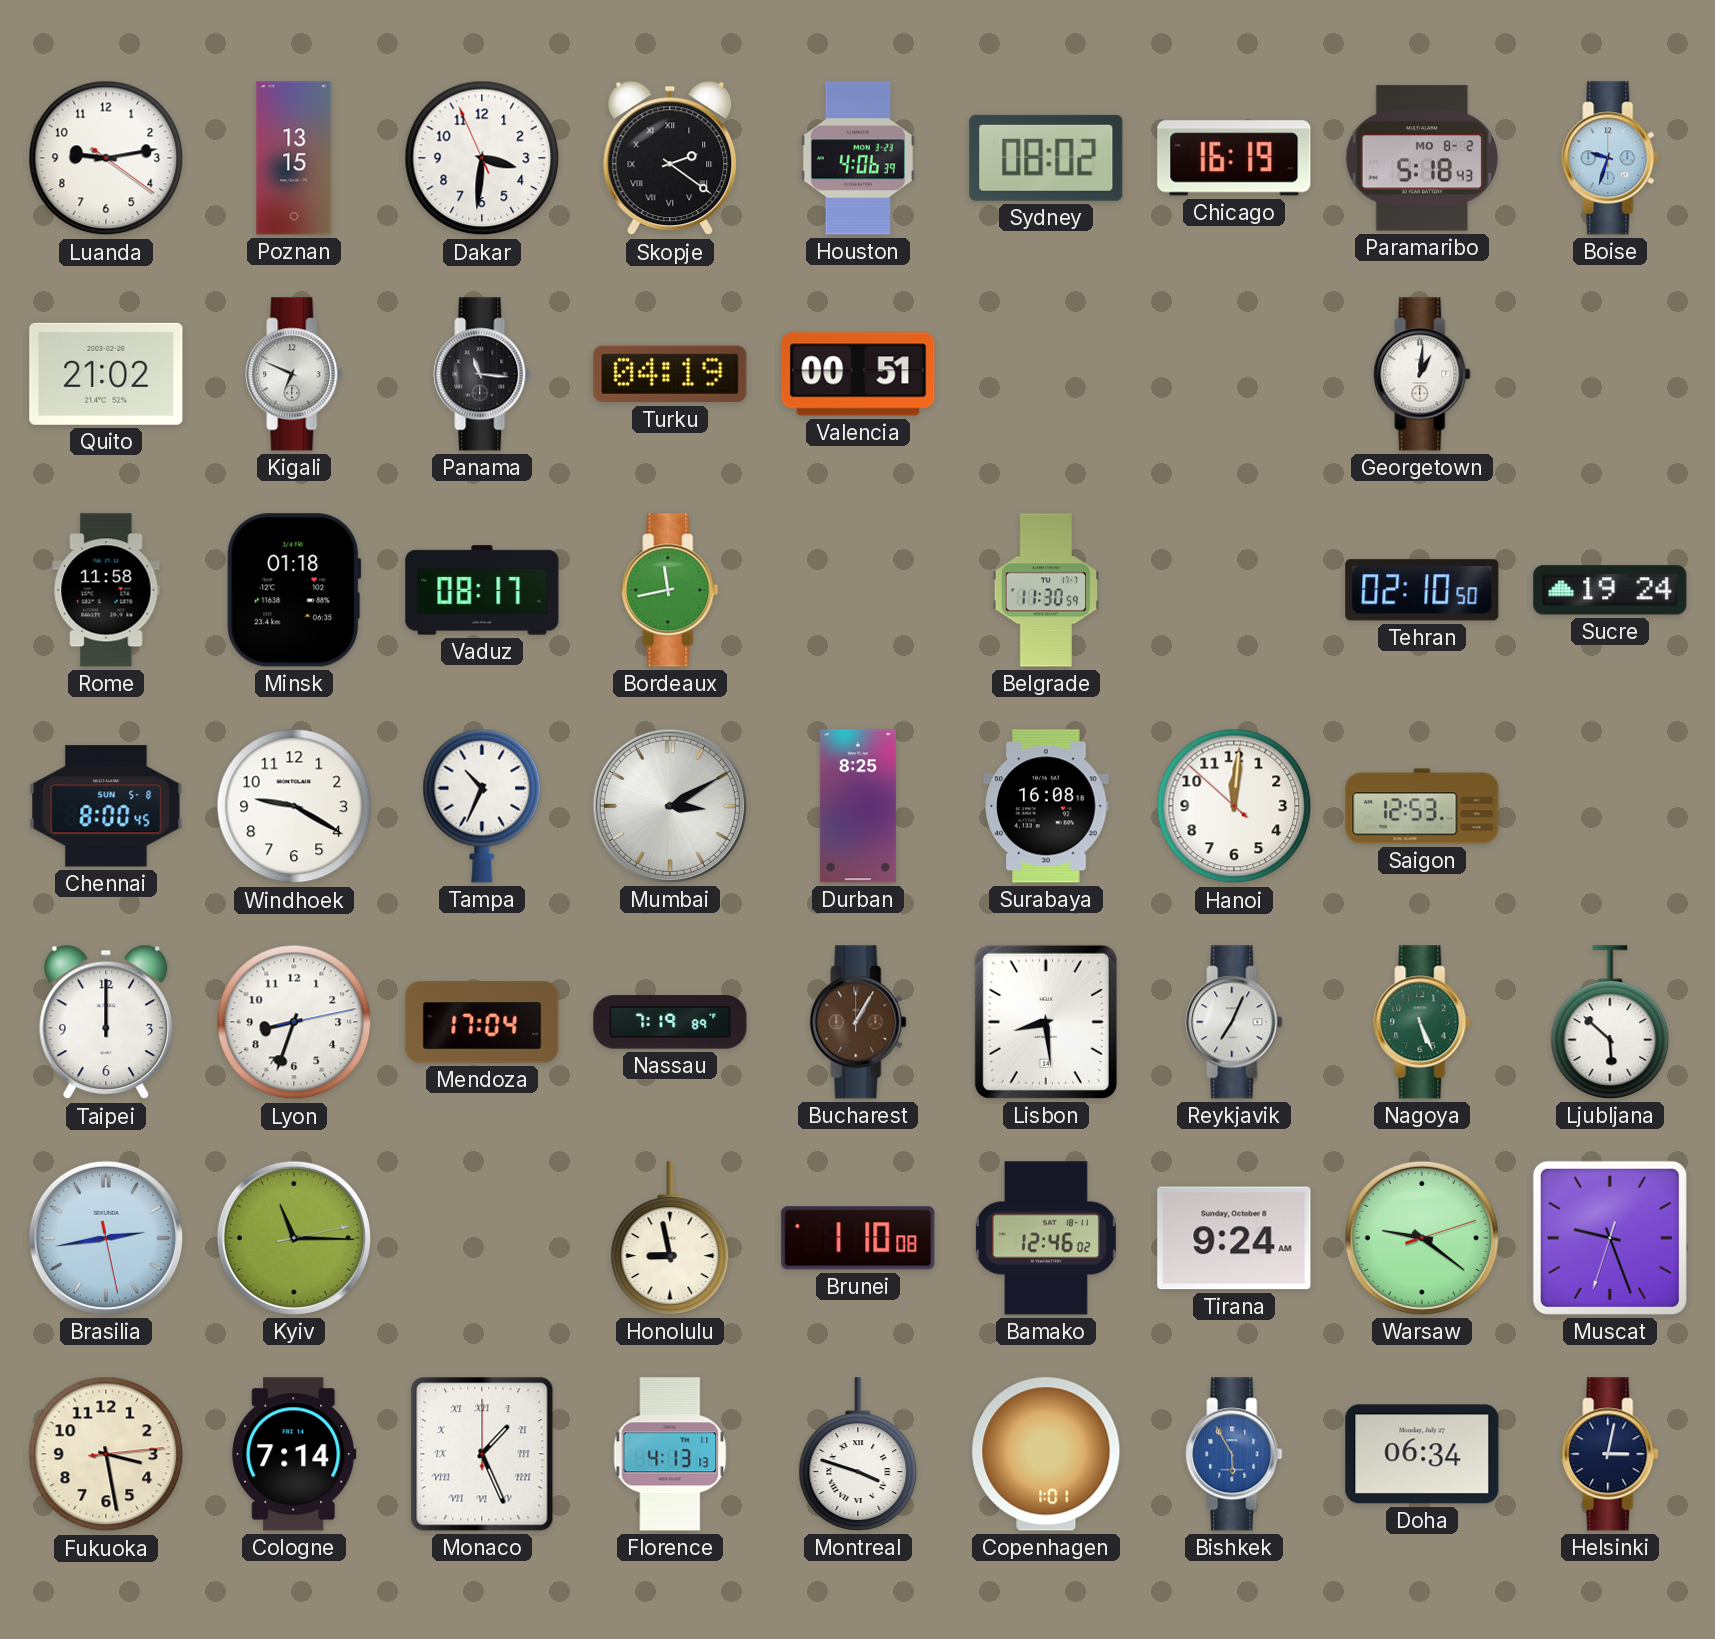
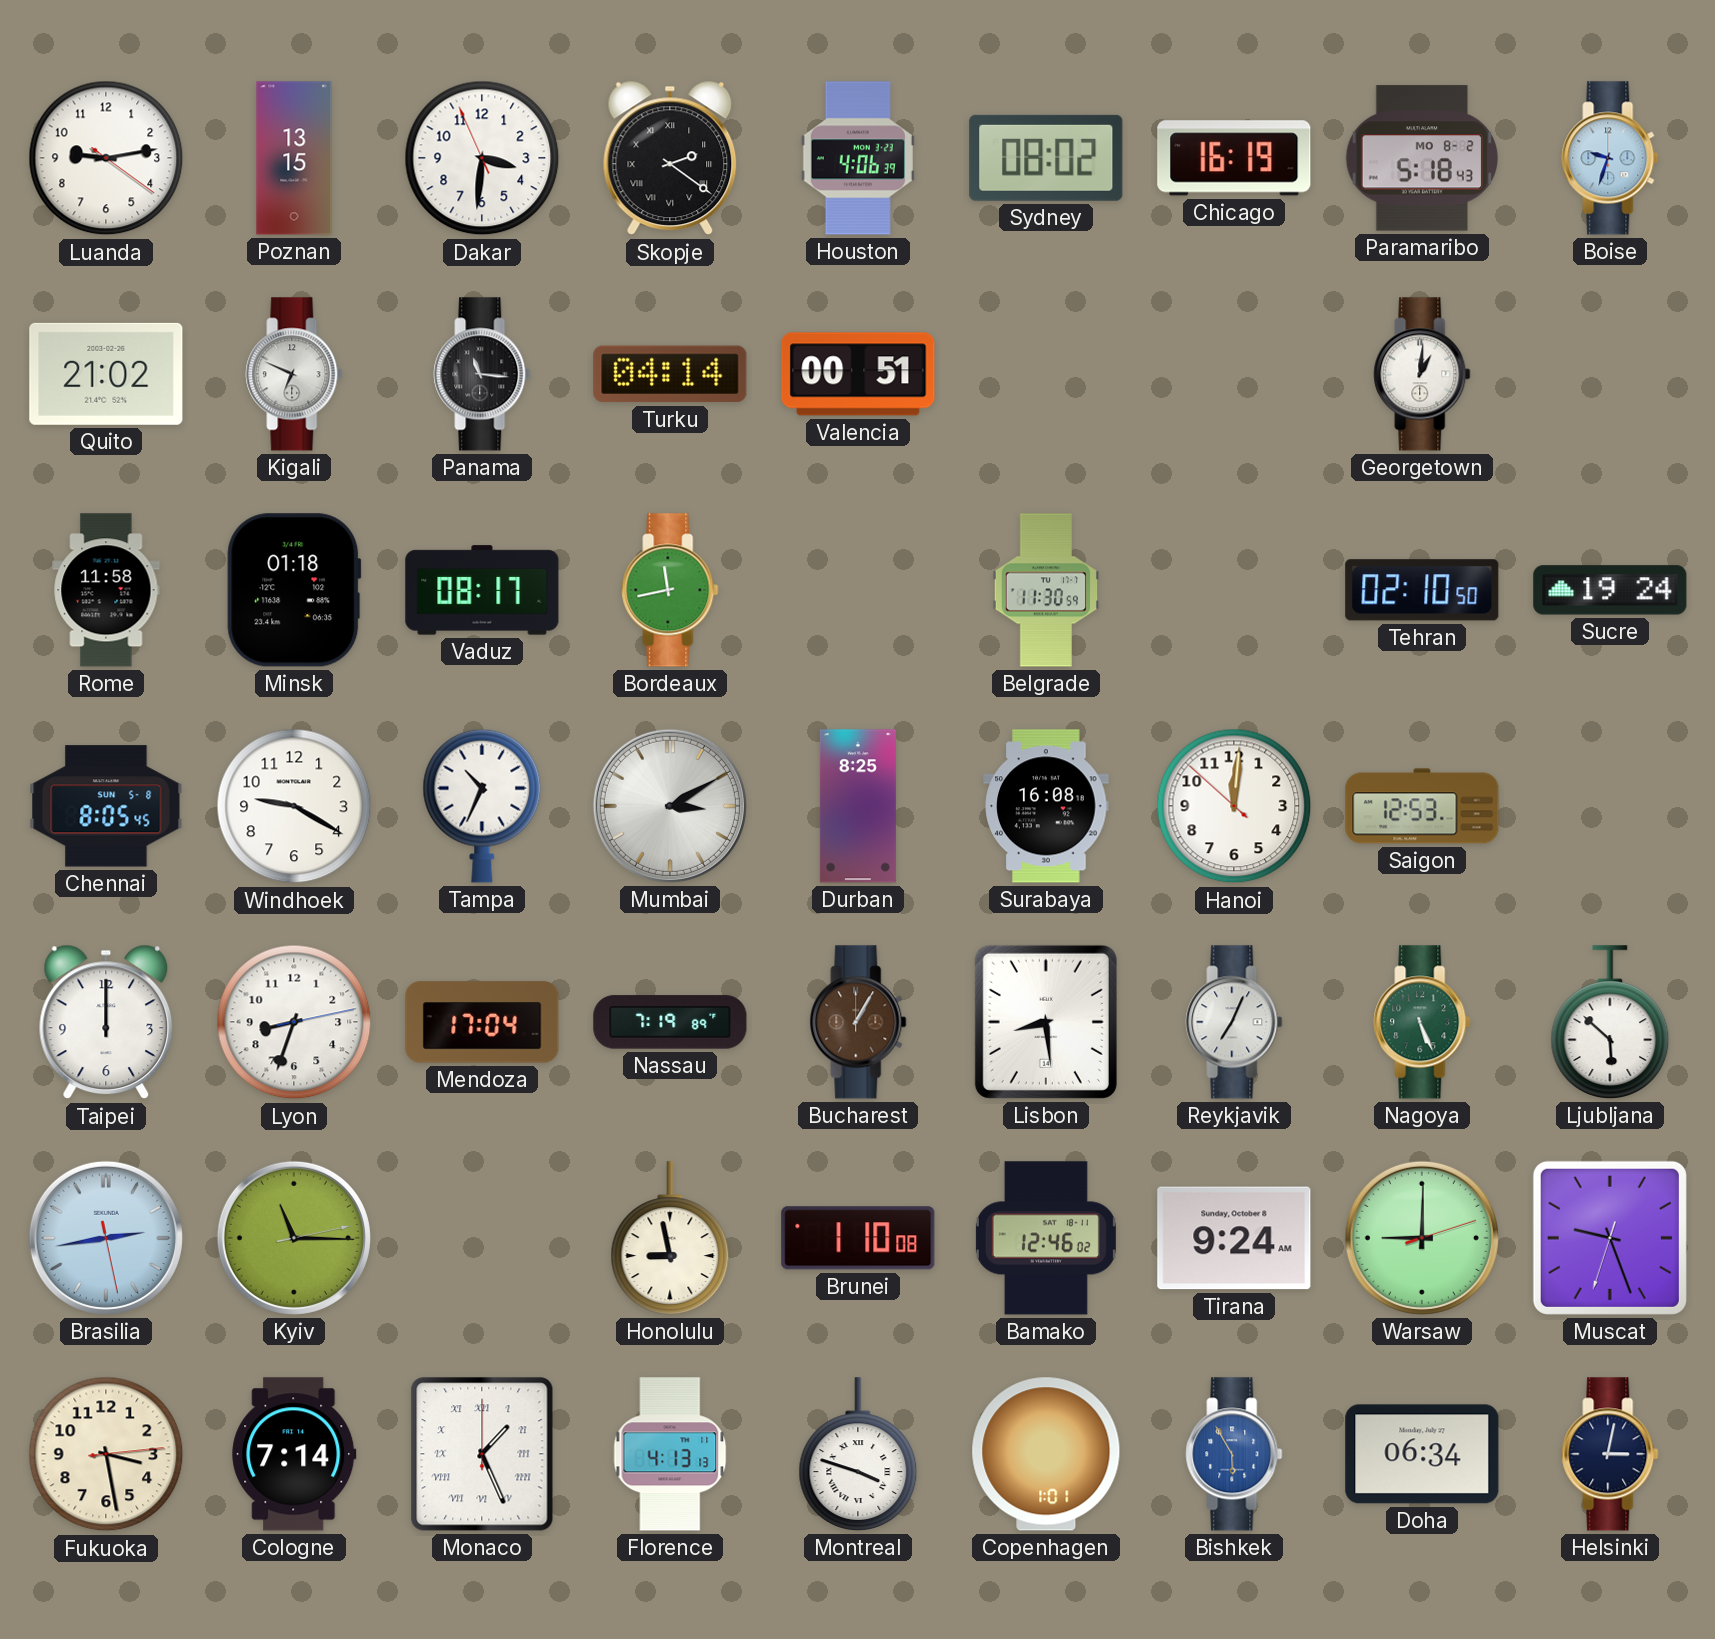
Turku: 04:19 -> 04:14
Chennai: 8:00 -> 8:05
Warsaw: 9:21 -> 9:00
